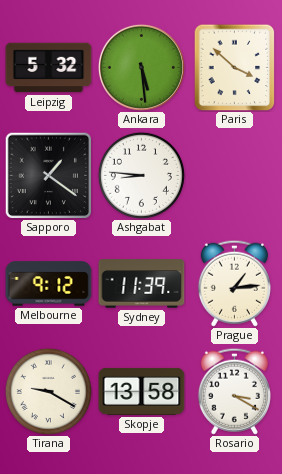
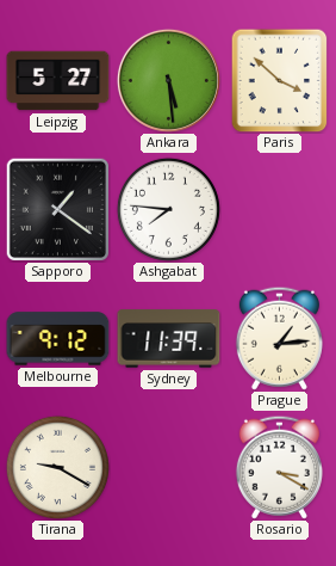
Leipzig: 5:32 -> 5:27
Ashgabat: 8:46 -> 7:46
Skopje: 13:58 -> none
